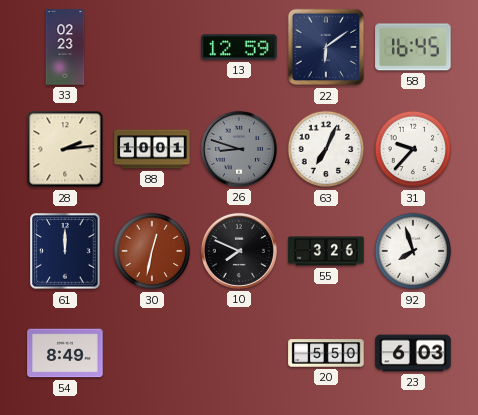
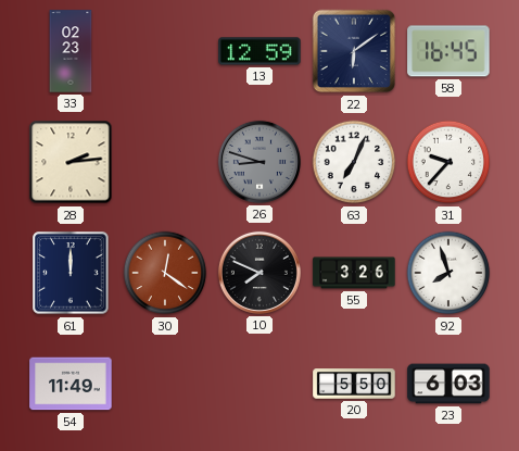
88: 10:01 -> none
30: 12:32 -> 12:21
54: 8:49 -> 11:49
